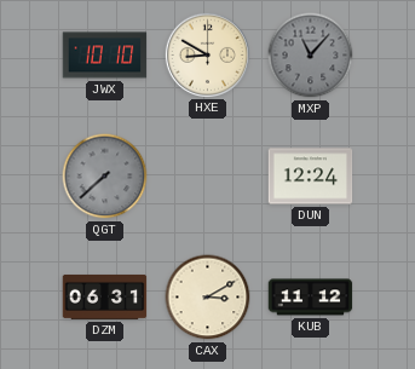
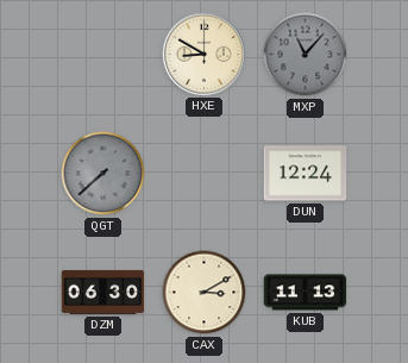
JWX: 10:10 -> none
DZM: 06:31 -> 06:30
KUB: 11:12 -> 11:13
